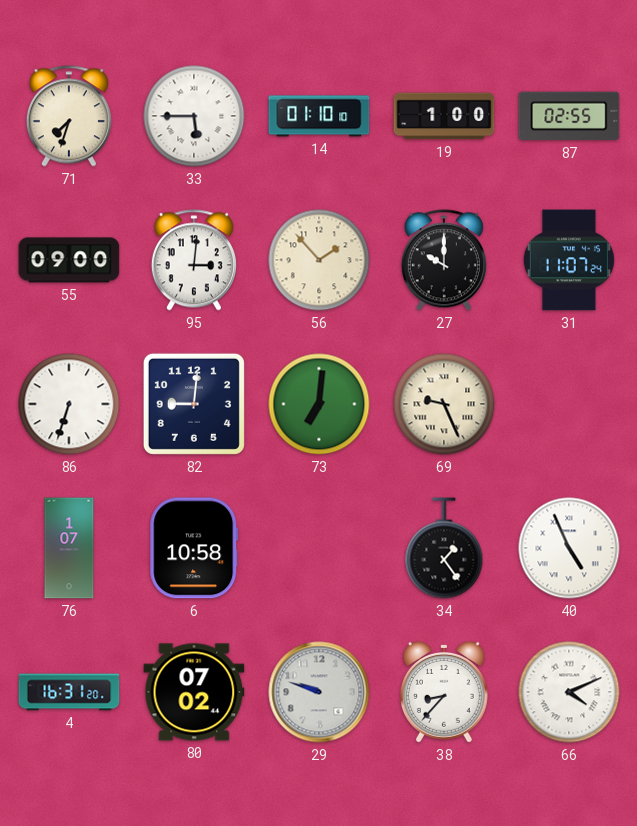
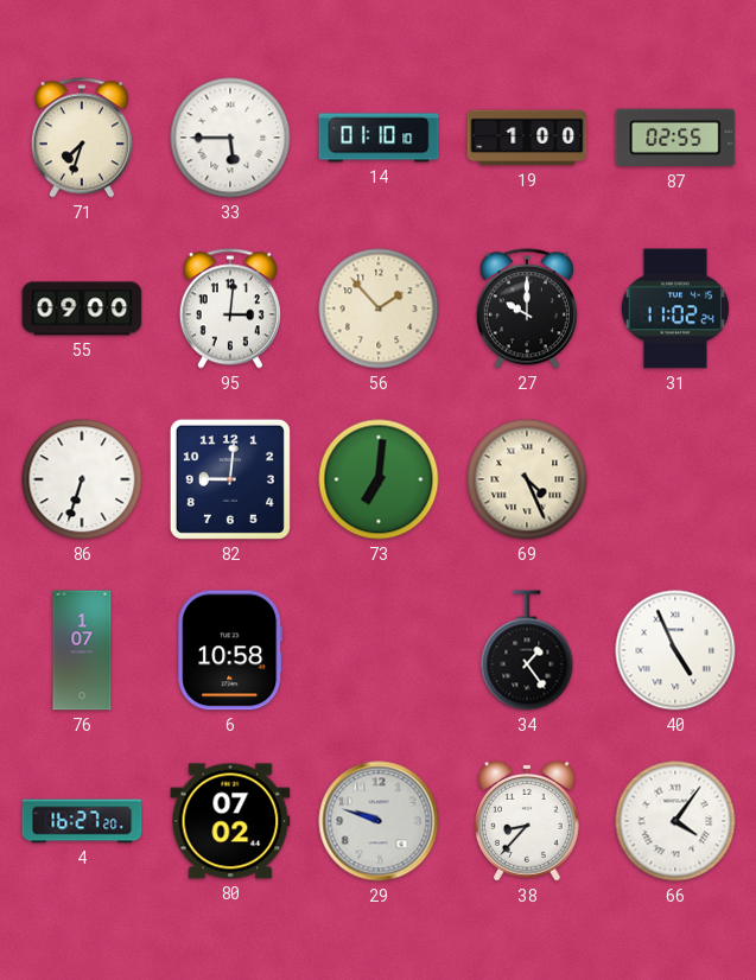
31: 11:07 -> 11:02
69: 9:26 -> 4:26
4: 16:31 -> 16:27
66: 4:11 -> 4:06
